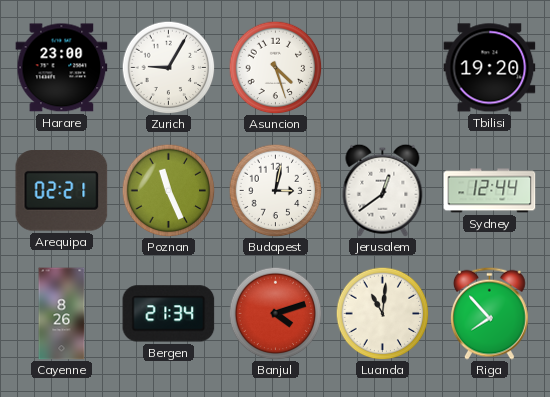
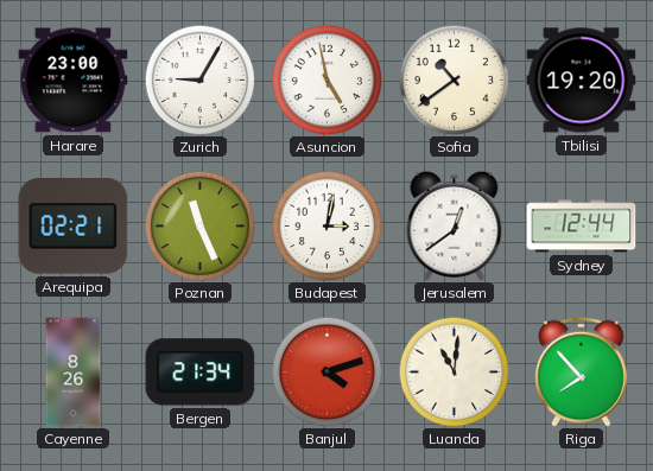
Asuncion: 4:27 -> 4:58
Sofia: none -> 10:39
